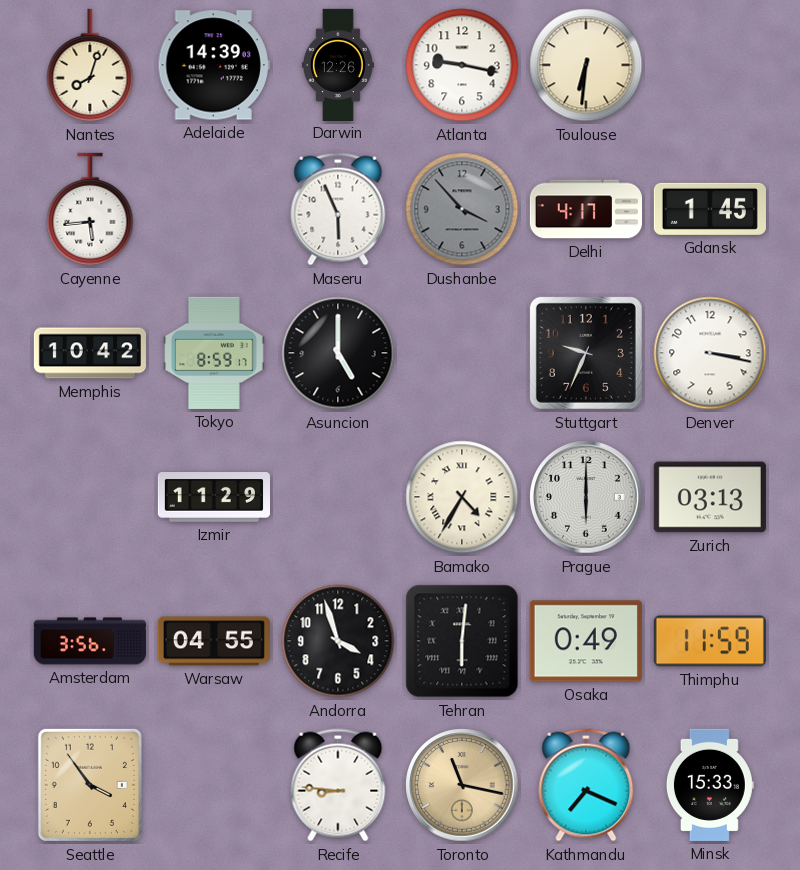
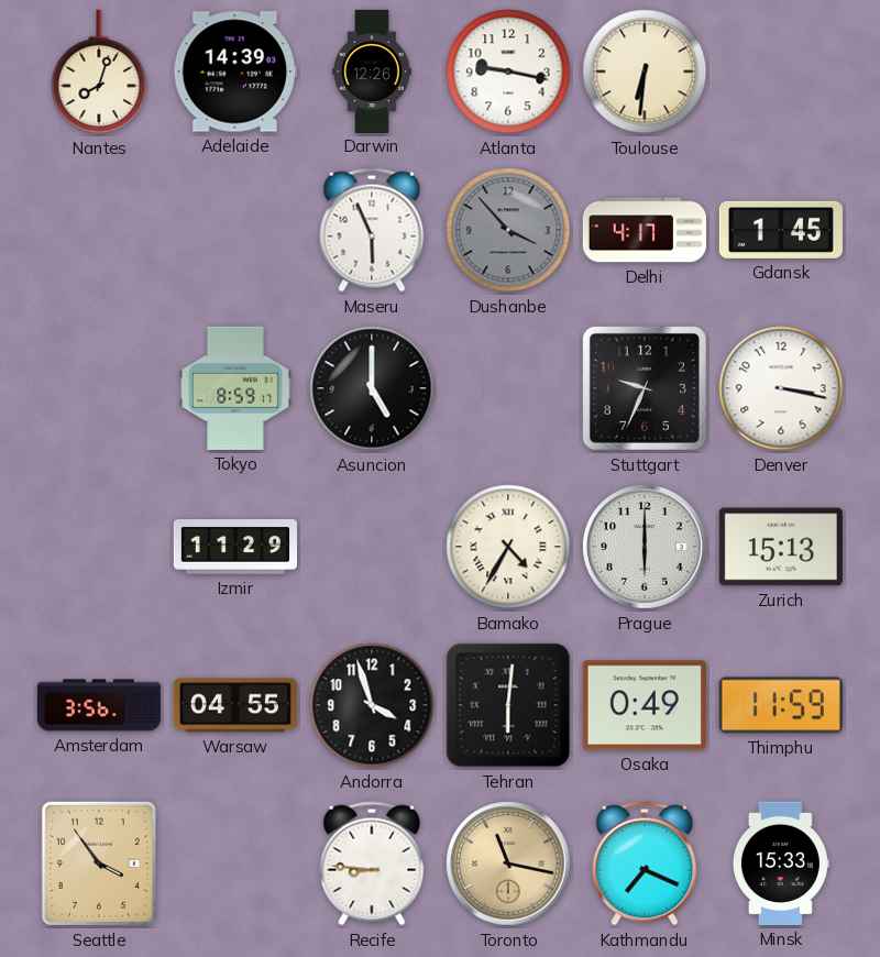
Cayenne: 5:44 -> none
Memphis: 10:42 -> none
Zurich: 03:13 -> 15:13
